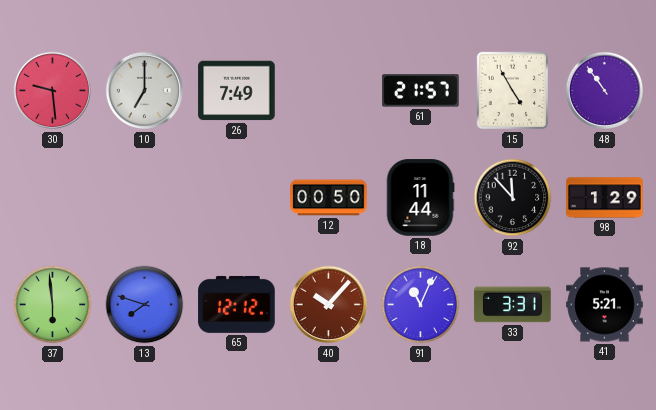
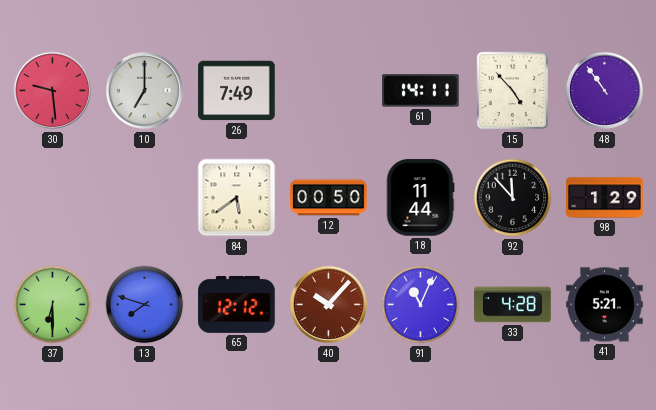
61: 21:57 -> 14:11
15: 4:55 -> 4:53
84: none -> 5:39
37: 5:59 -> 6:30
33: 3:31 -> 4:28
